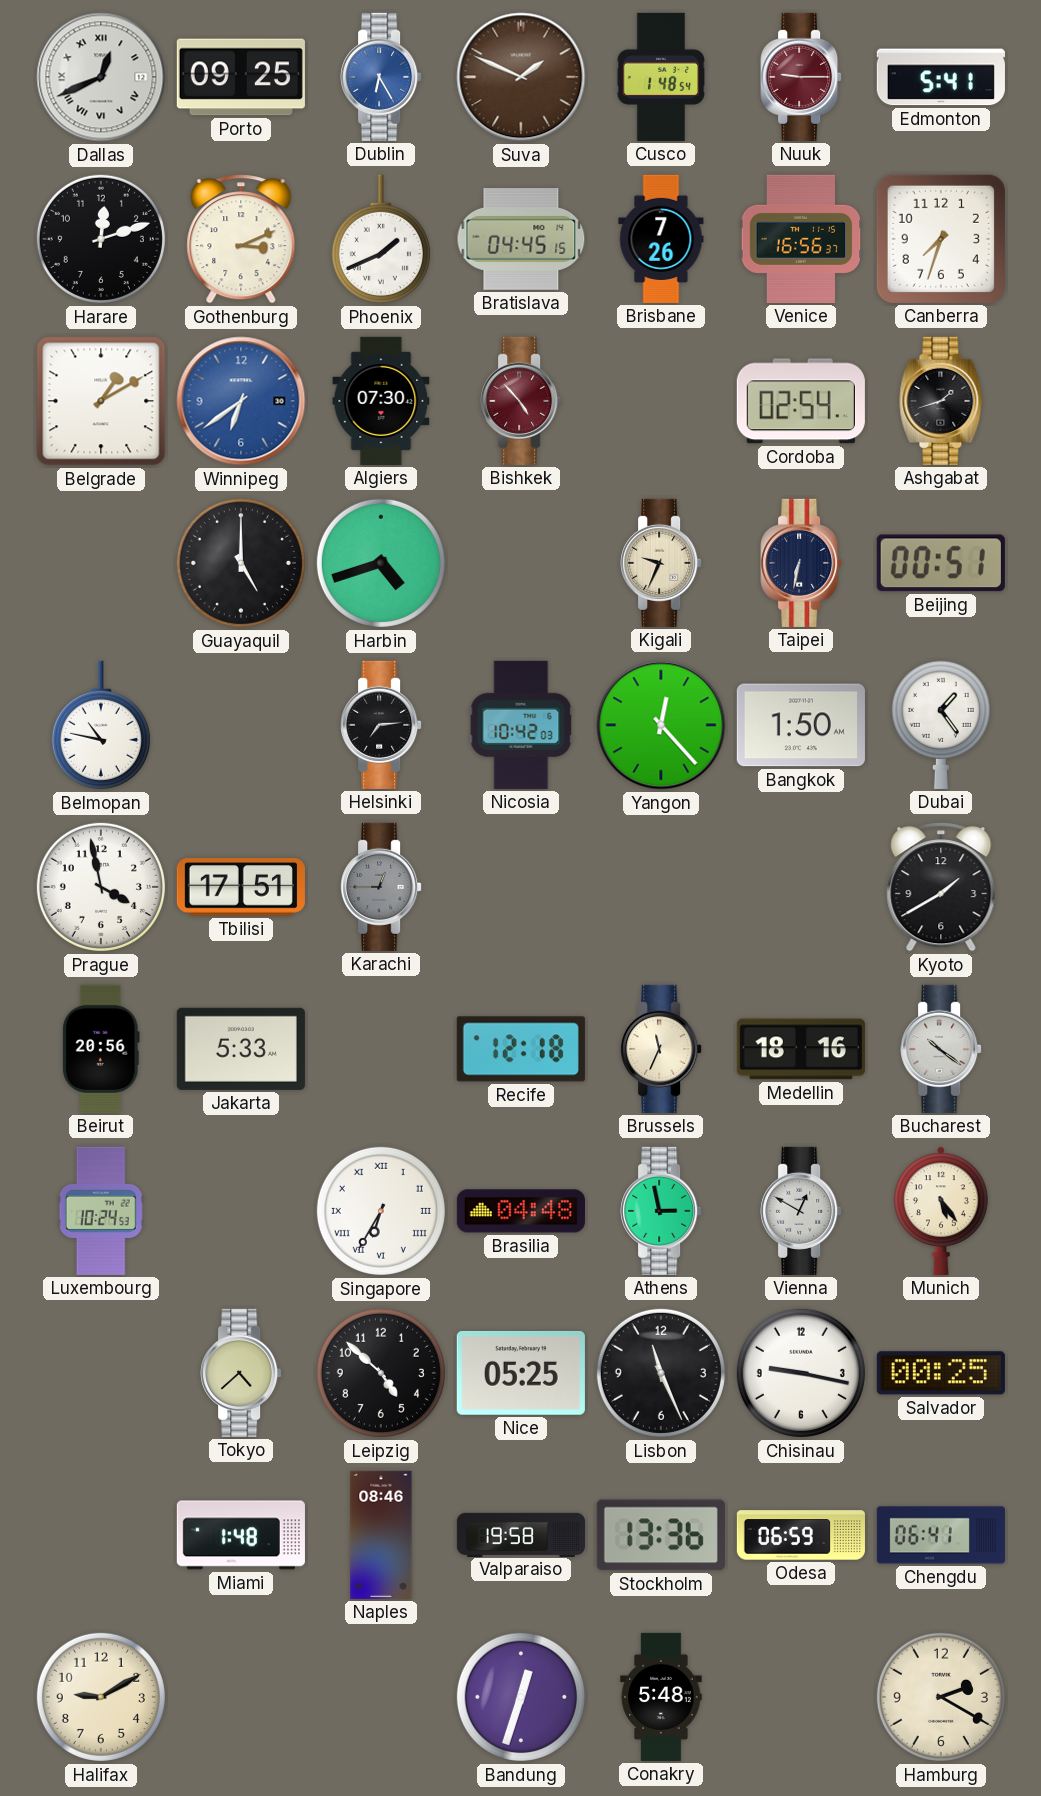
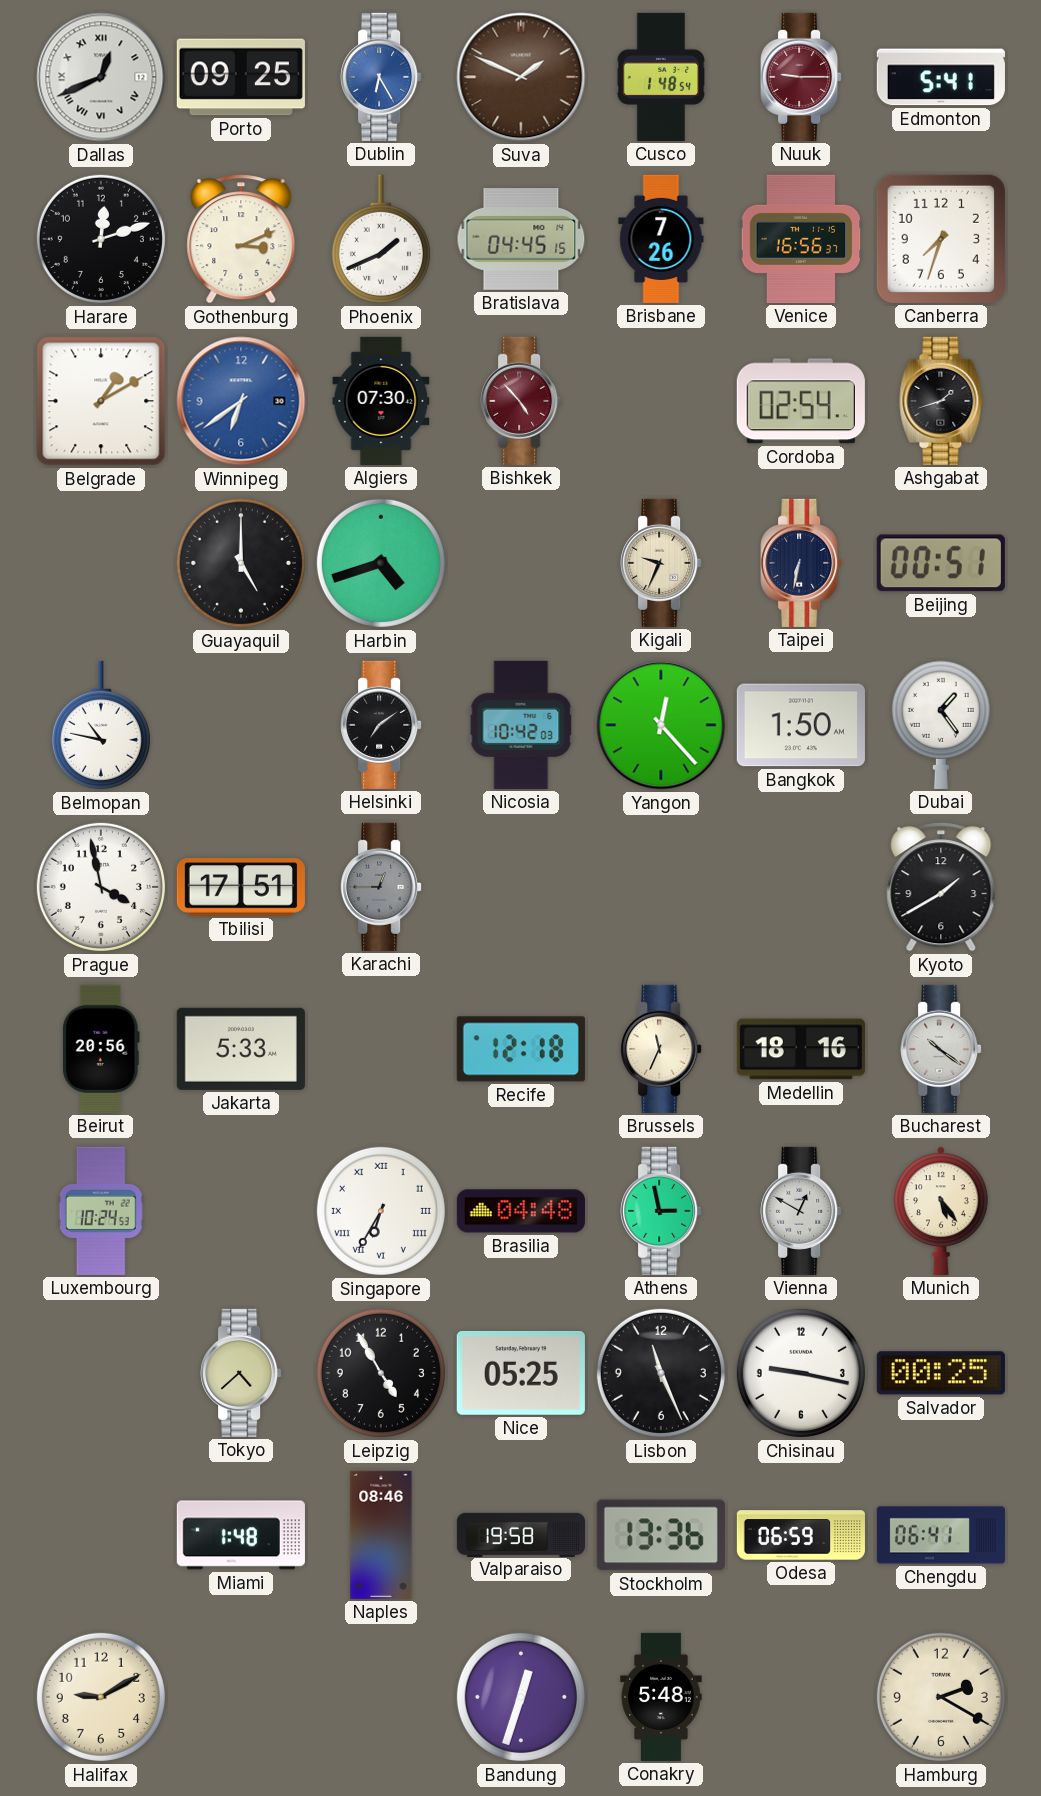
Helsinki: 7:14 -> 7:09
Leipzig: 4:52 -> 4:55
